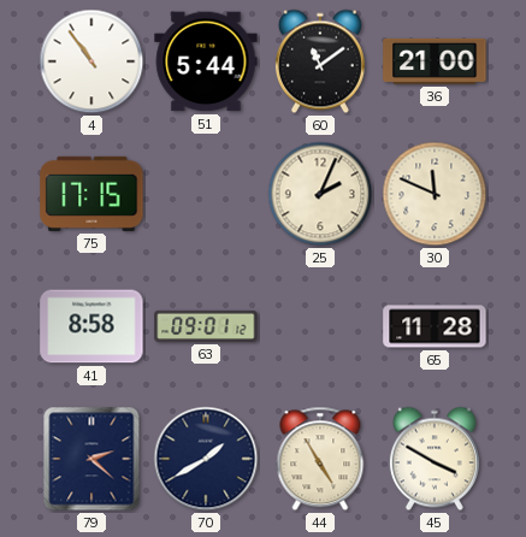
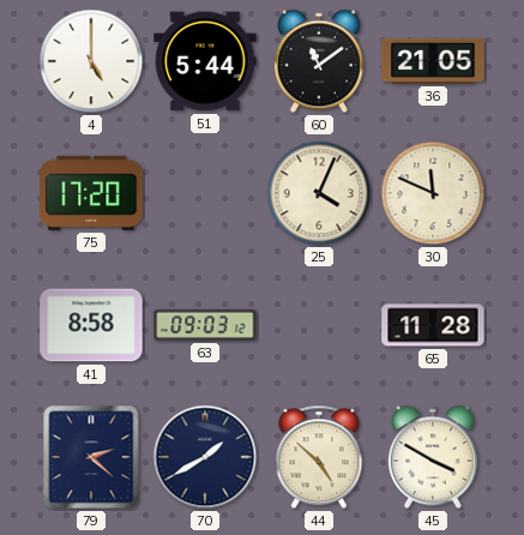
4: 10:54 -> 5:00
36: 21:00 -> 21:05
75: 17:15 -> 17:20
25: 2:04 -> 4:04
63: 09:01 -> 09:03
44: 4:55 -> 4:52
